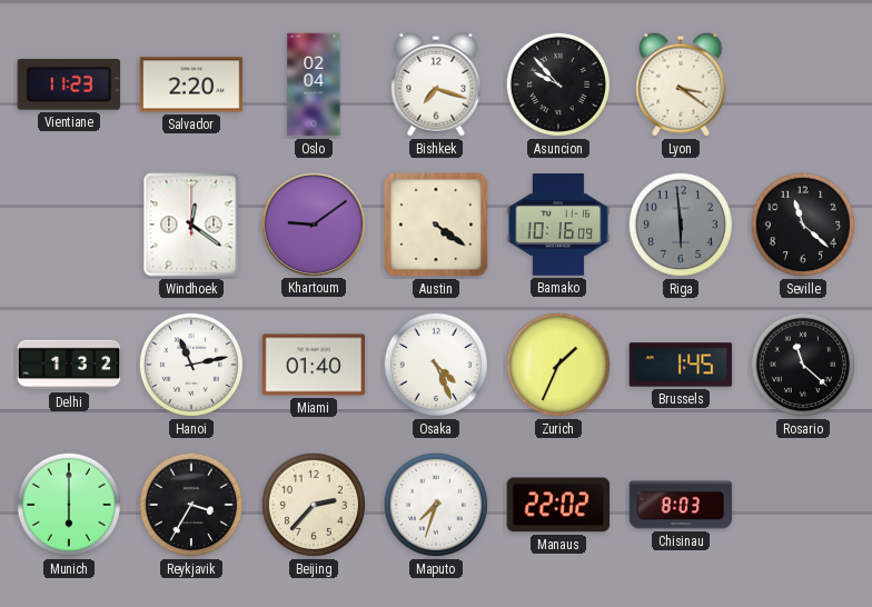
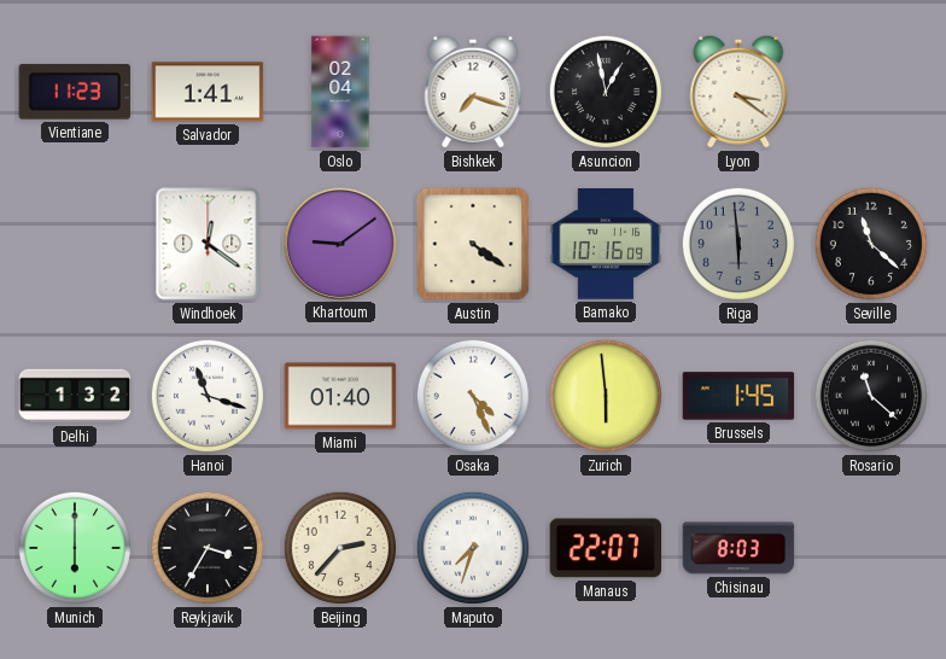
Salvador: 2:20 -> 1:41
Asuncion: 9:53 -> 12:58
Hanoi: 11:13 -> 11:18
Zurich: 1:34 -> 5:59
Manaus: 22:02 -> 22:07
